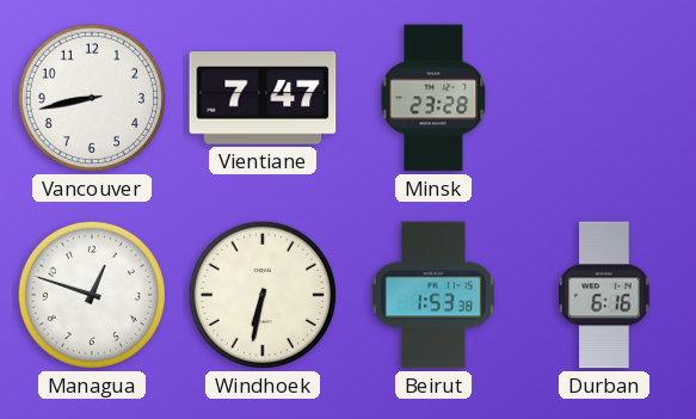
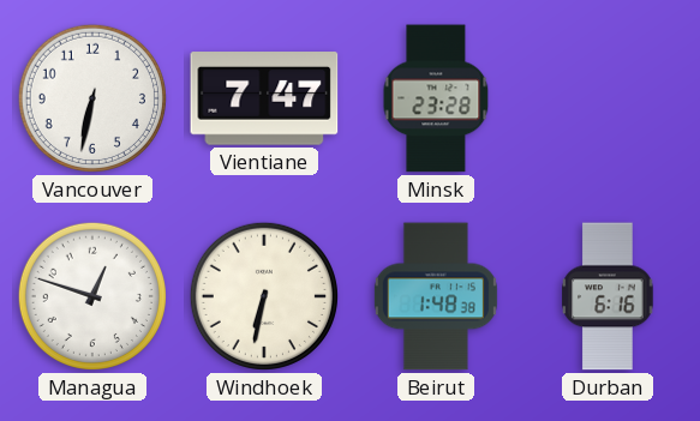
Vancouver: 8:43 -> 6:32
Beirut: 1:53 -> 1:48
